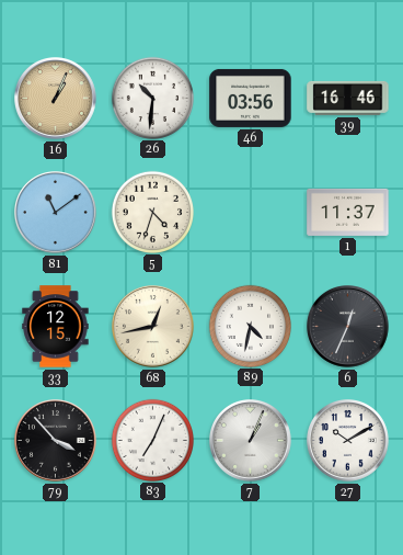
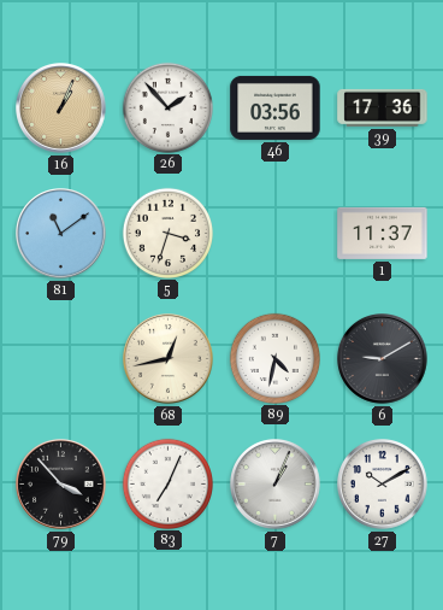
26: 10:31 -> 1:53
39: 16:46 -> 17:36
5: 4:33 -> 3:33
33: 12:15 -> none
6: 12:34 -> 9:10
